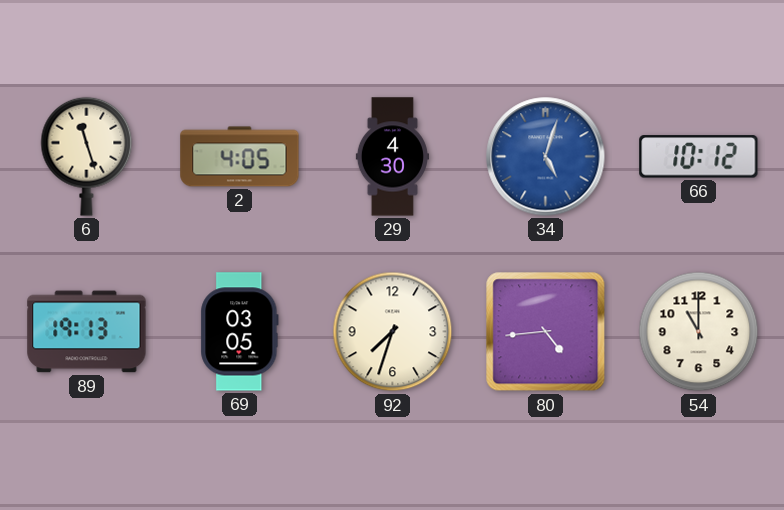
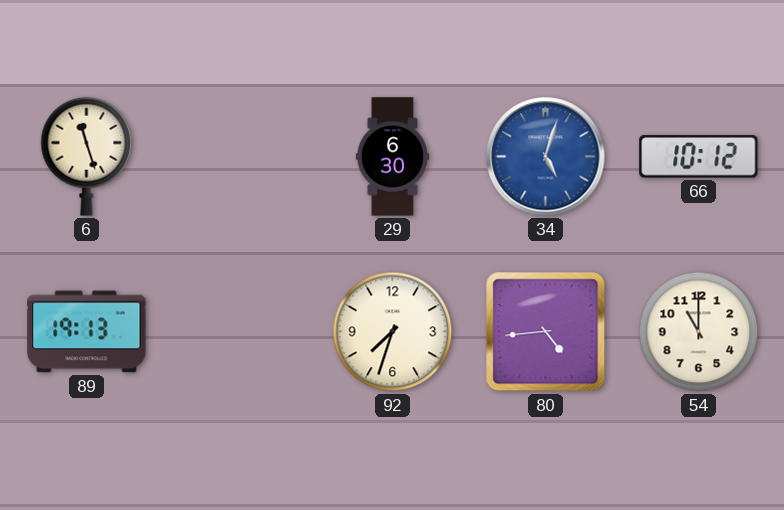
2: 4:05 -> none
29: 4:30 -> 6:30
69: 03:05 -> none
